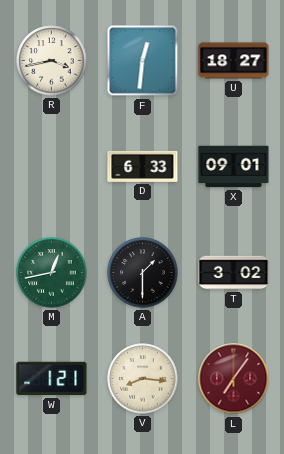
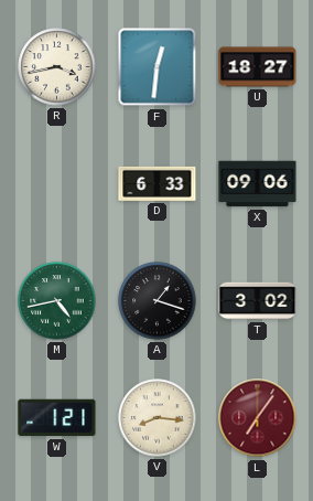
X: 09:01 -> 09:06
M: 12:43 -> 4:43
A: 1:30 -> 1:18
